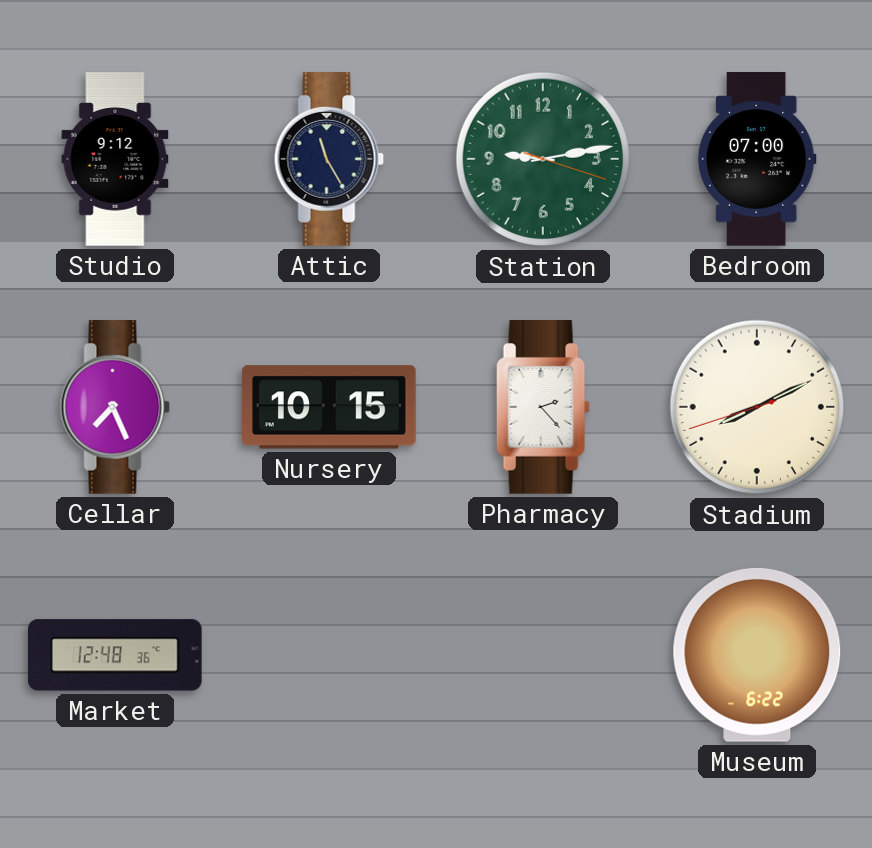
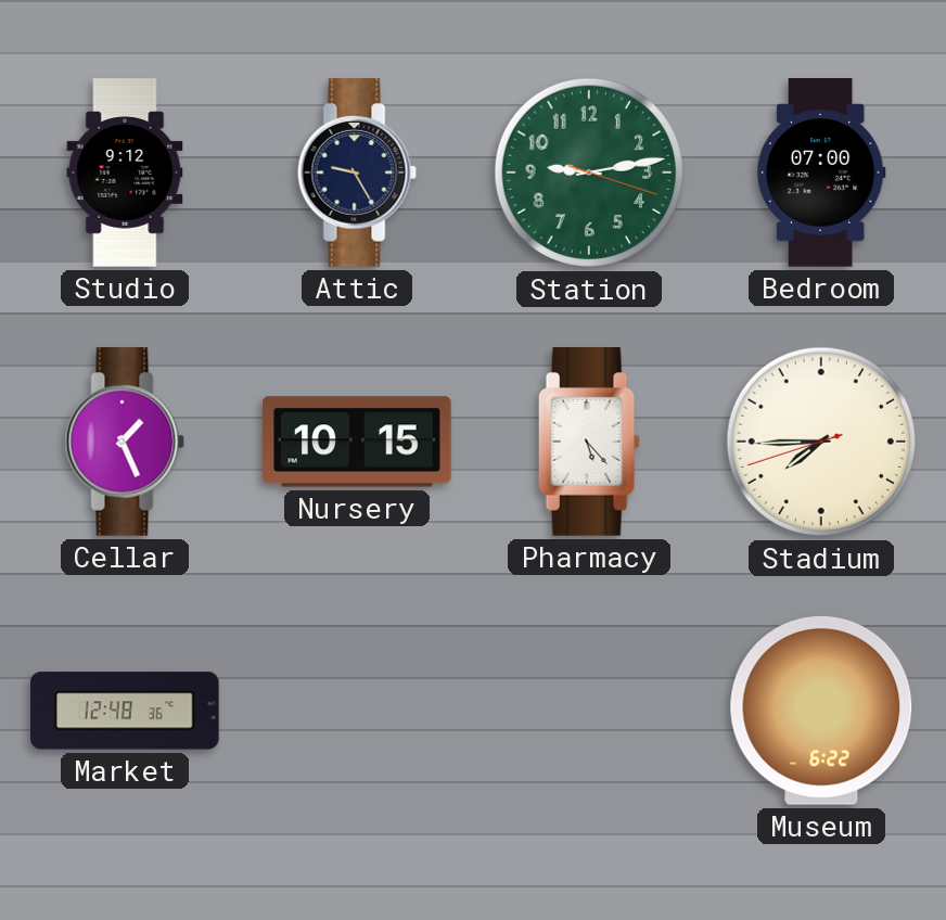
Attic: 11:25 -> 9:25
Cellar: 7:26 -> 1:26
Pharmacy: 2:23 -> 5:23
Stadium: 8:10 -> 7:44
